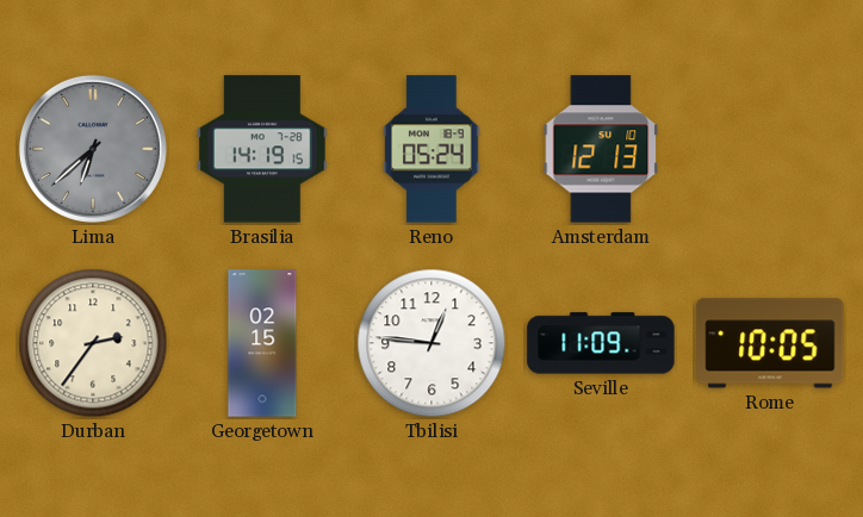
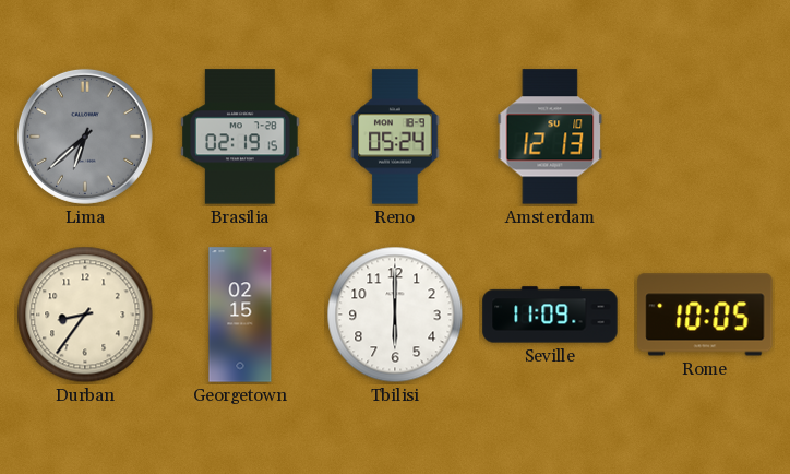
Brasilia: 14:19 -> 02:19
Durban: 2:36 -> 8:36
Tbilisi: 12:46 -> 6:00
